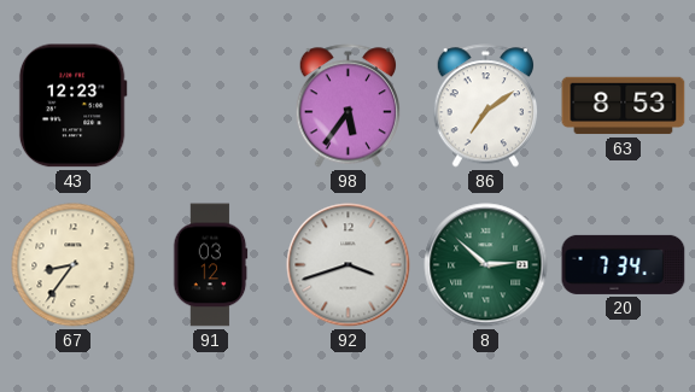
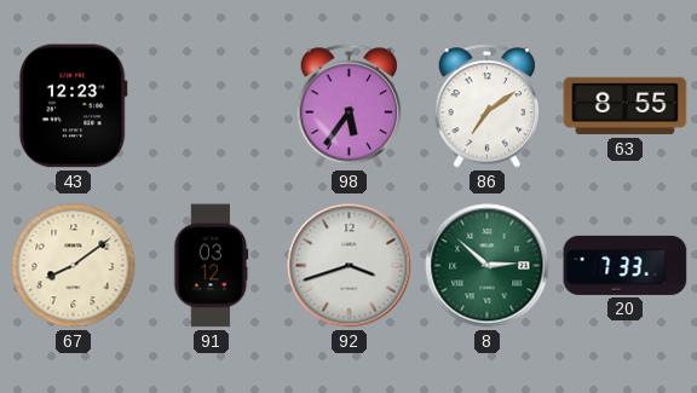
63: 8:53 -> 8:55
67: 8:36 -> 8:09
20: 7:34 -> 7:33
